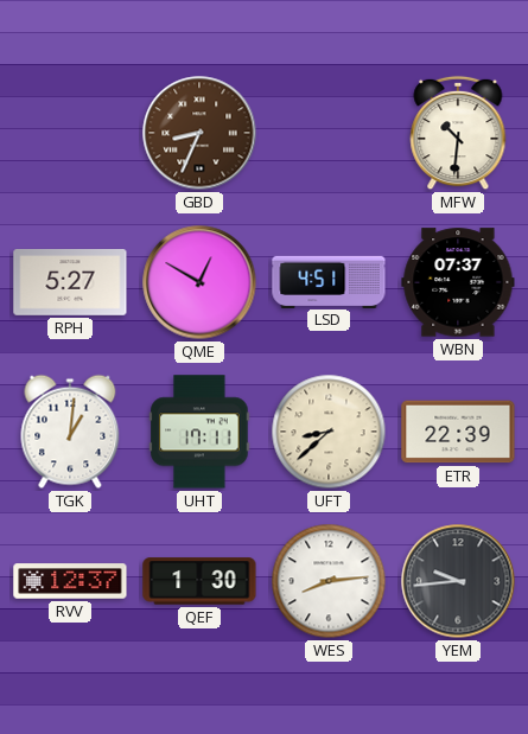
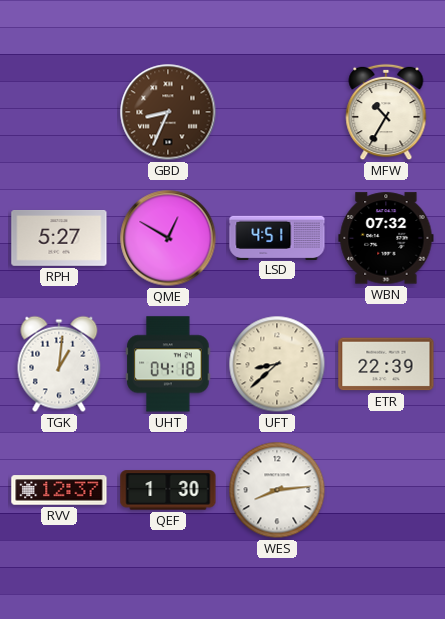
MFW: 10:31 -> 10:35
WBN: 07:37 -> 07:32
UHT: 17:11 -> 04:18
YEM: 9:44 -> none
